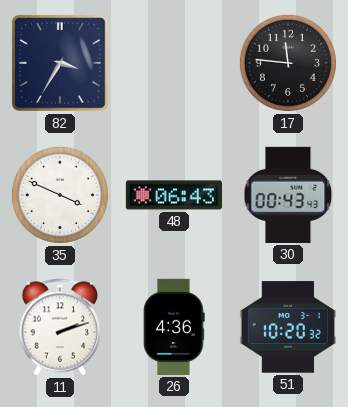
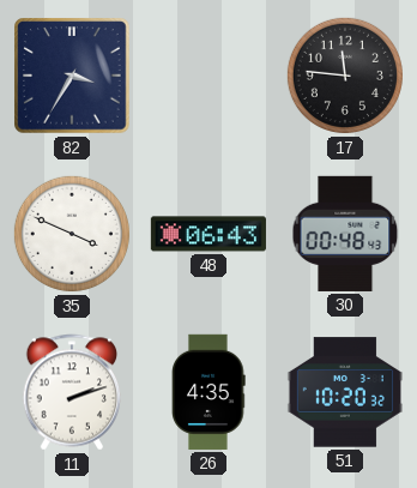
30: 00:43 -> 00:48
26: 4:36 -> 4:35
